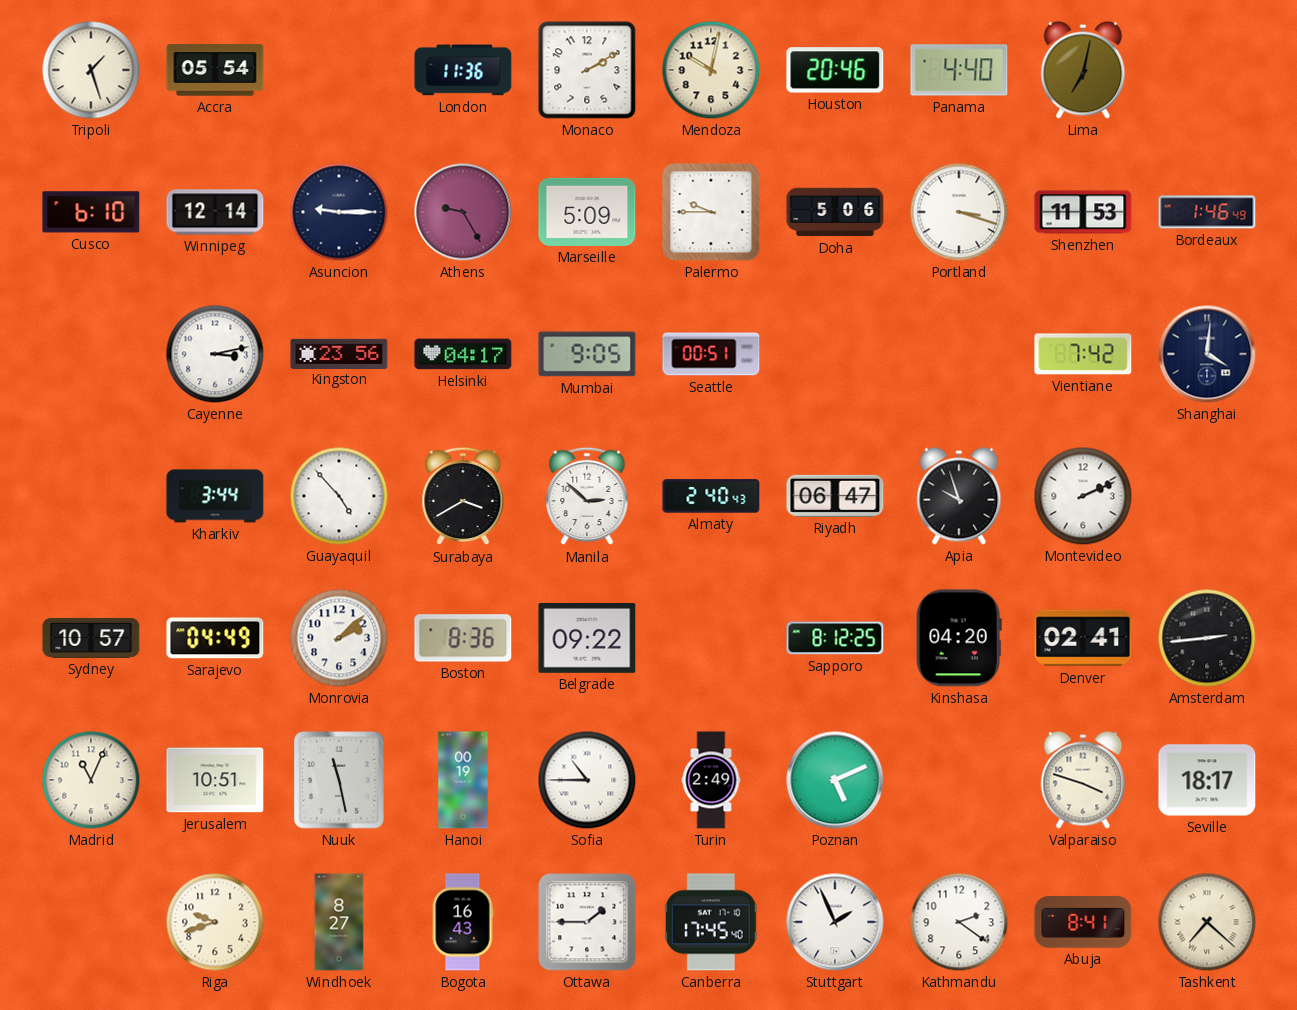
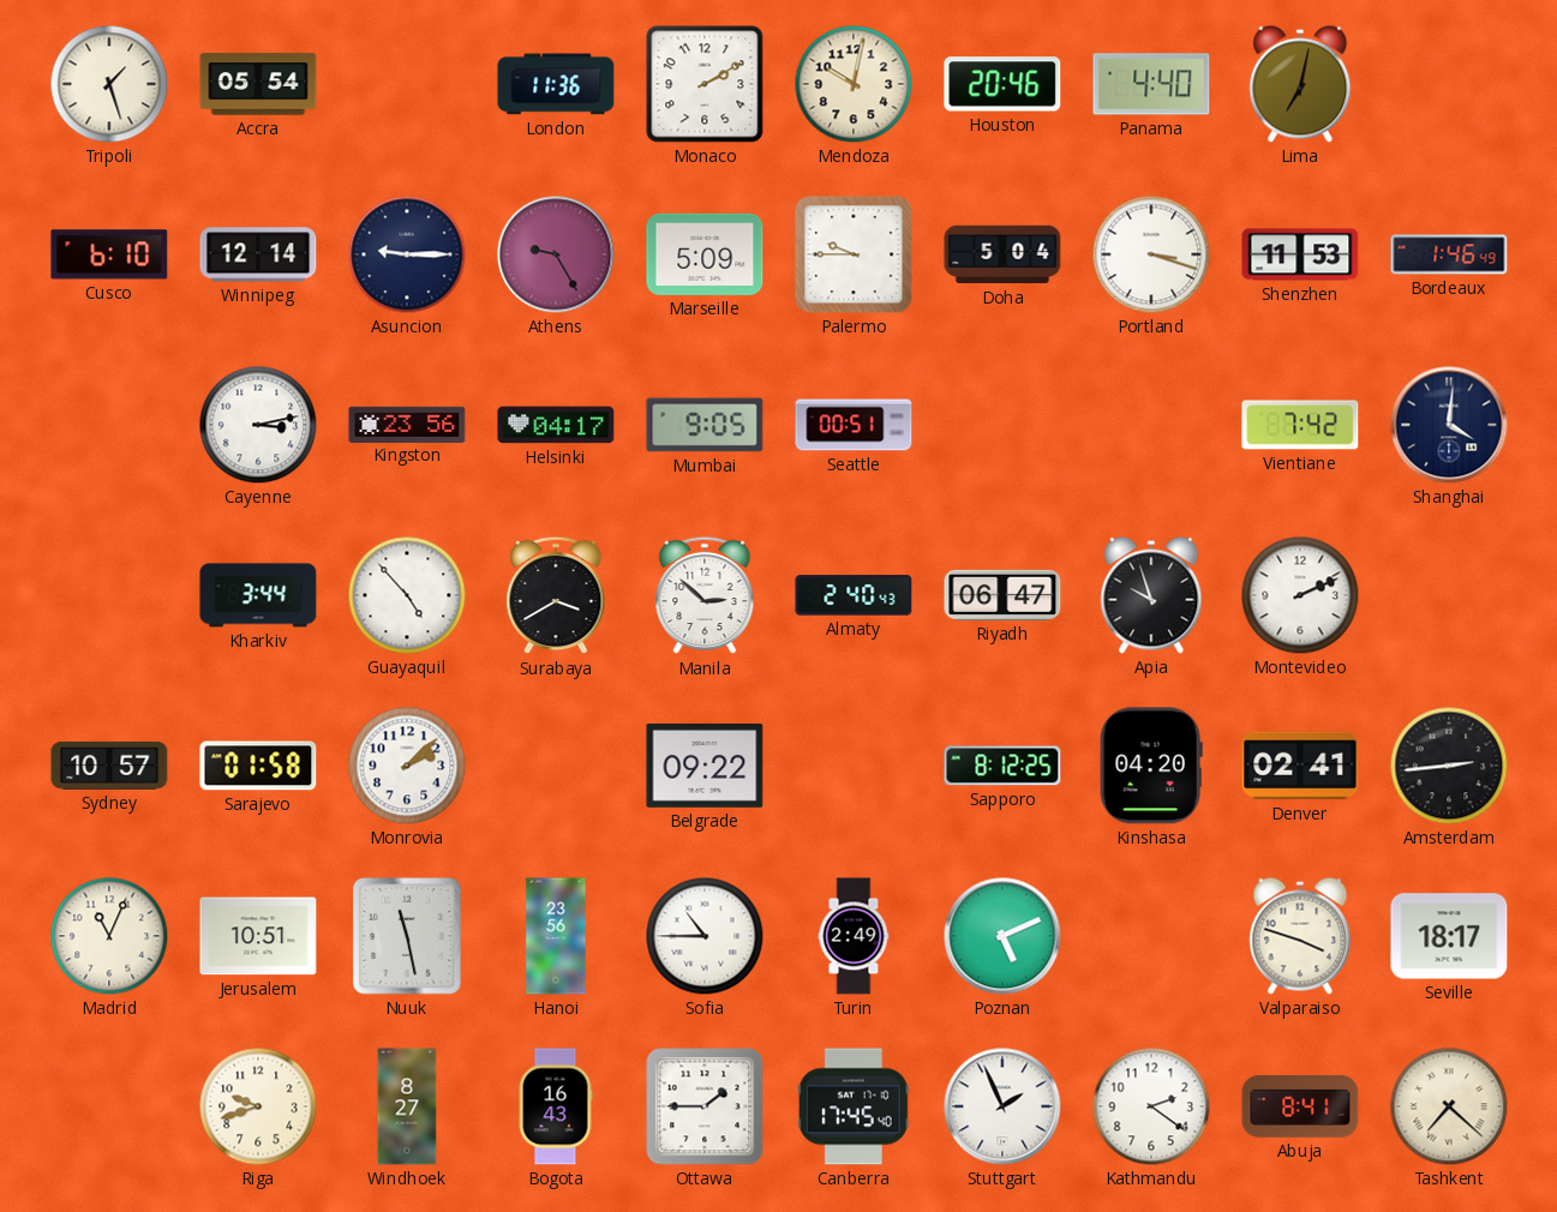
Doha: 5:06 -> 5:04
Sarajevo: 04:49 -> 01:58
Boston: 8:36 -> none
Hanoi: 00:19 -> 23:56
